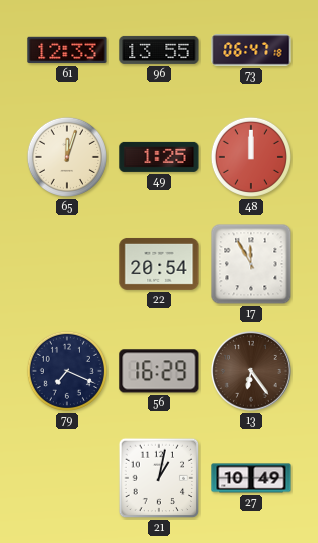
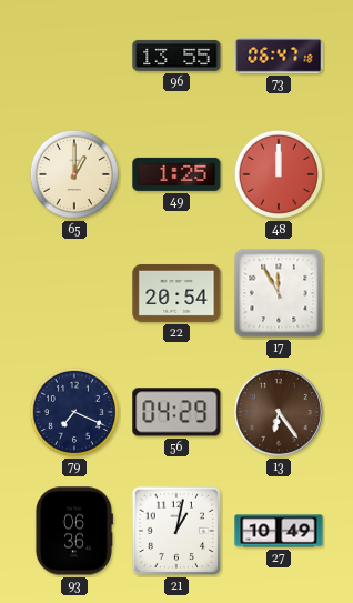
61: 12:33 -> none
65: 12:03 -> 1:00
56: 16:29 -> 04:29
93: none -> 06:36
